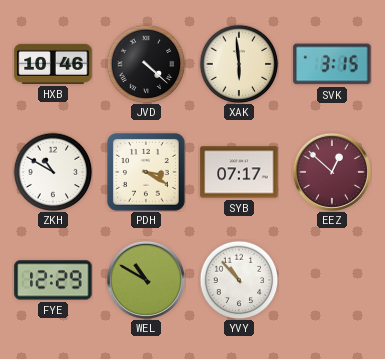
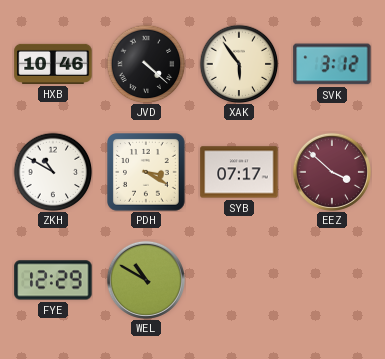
XAK: 5:59 -> 5:54
SVK: 3:15 -> 3:12
EEZ: 12:52 -> 3:52
YVY: 10:53 -> none
